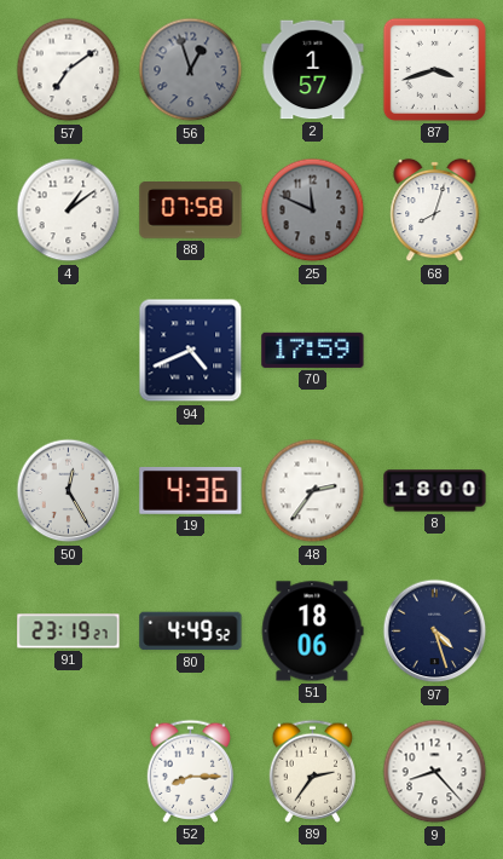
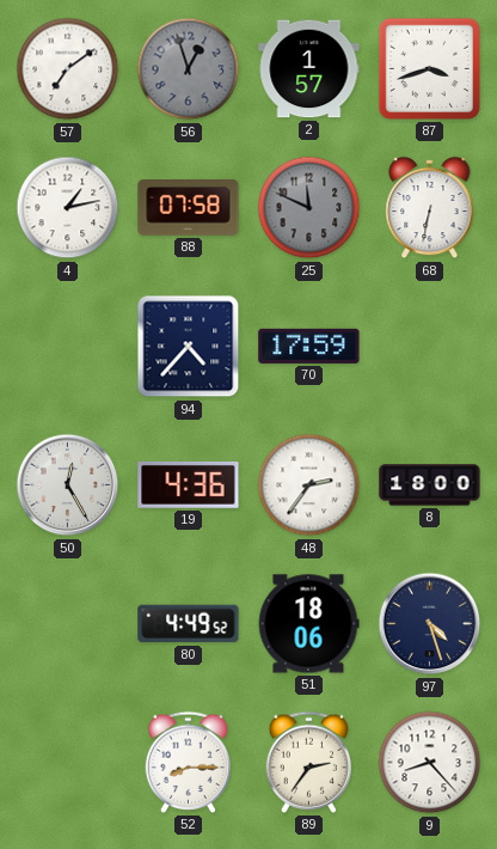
4: 1:09 -> 1:13
68: 8:03 -> 6:32
94: 4:41 -> 4:37
91: 23:19 -> none
